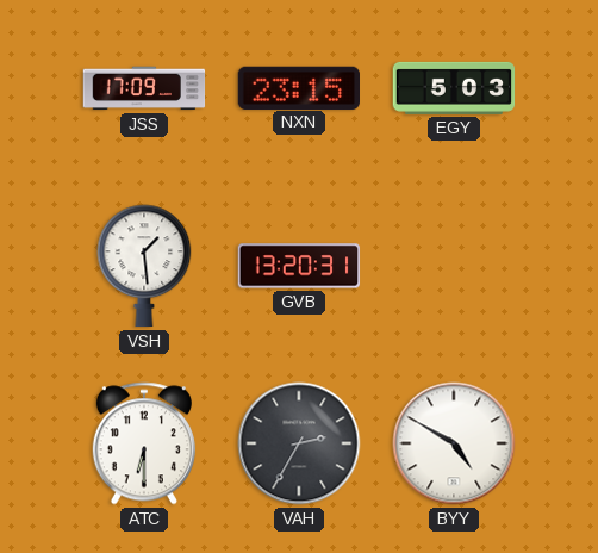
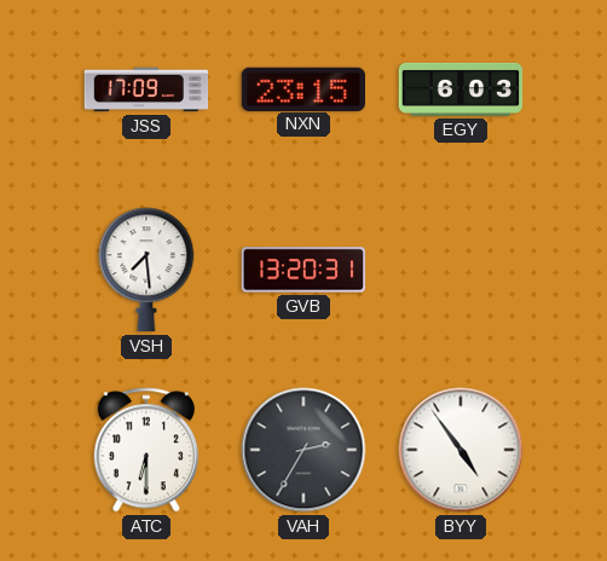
EGY: 5:03 -> 6:03
VSH: 1:29 -> 7:29
BYY: 4:50 -> 4:54
